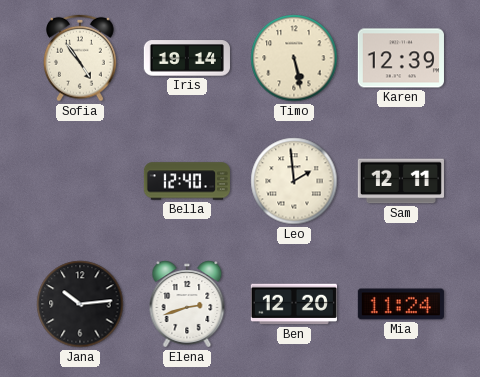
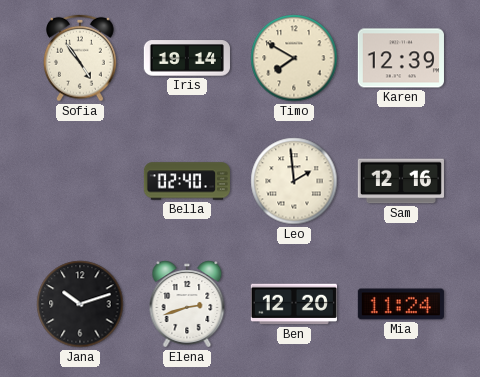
Timo: 5:28 -> 7:50
Bella: 12:40 -> 02:40
Sam: 12:11 -> 12:16
Jana: 10:14 -> 10:12
